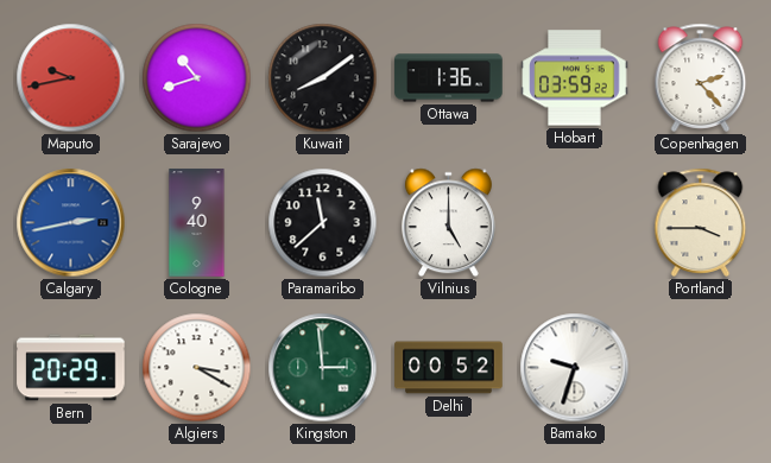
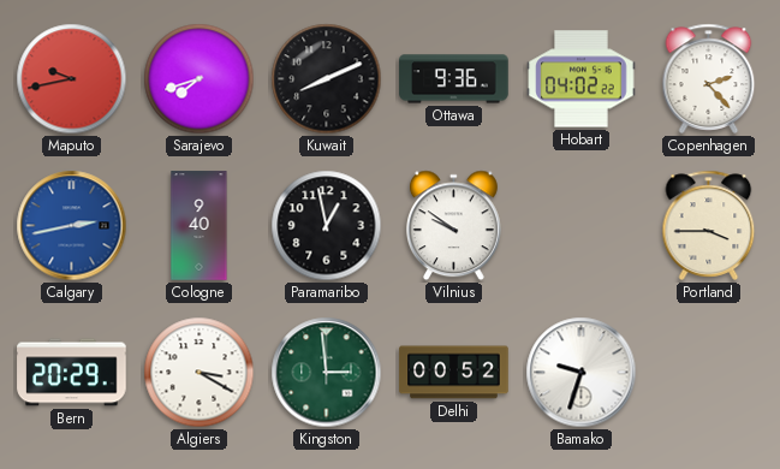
Sarajevo: 10:42 -> 7:42
Kuwait: 8:09 -> 8:11
Ottawa: 1:36 -> 9:36
Hobart: 03:59 -> 04:02
Paramaribo: 11:38 -> 12:58
Vilnius: 5:00 -> 9:51
